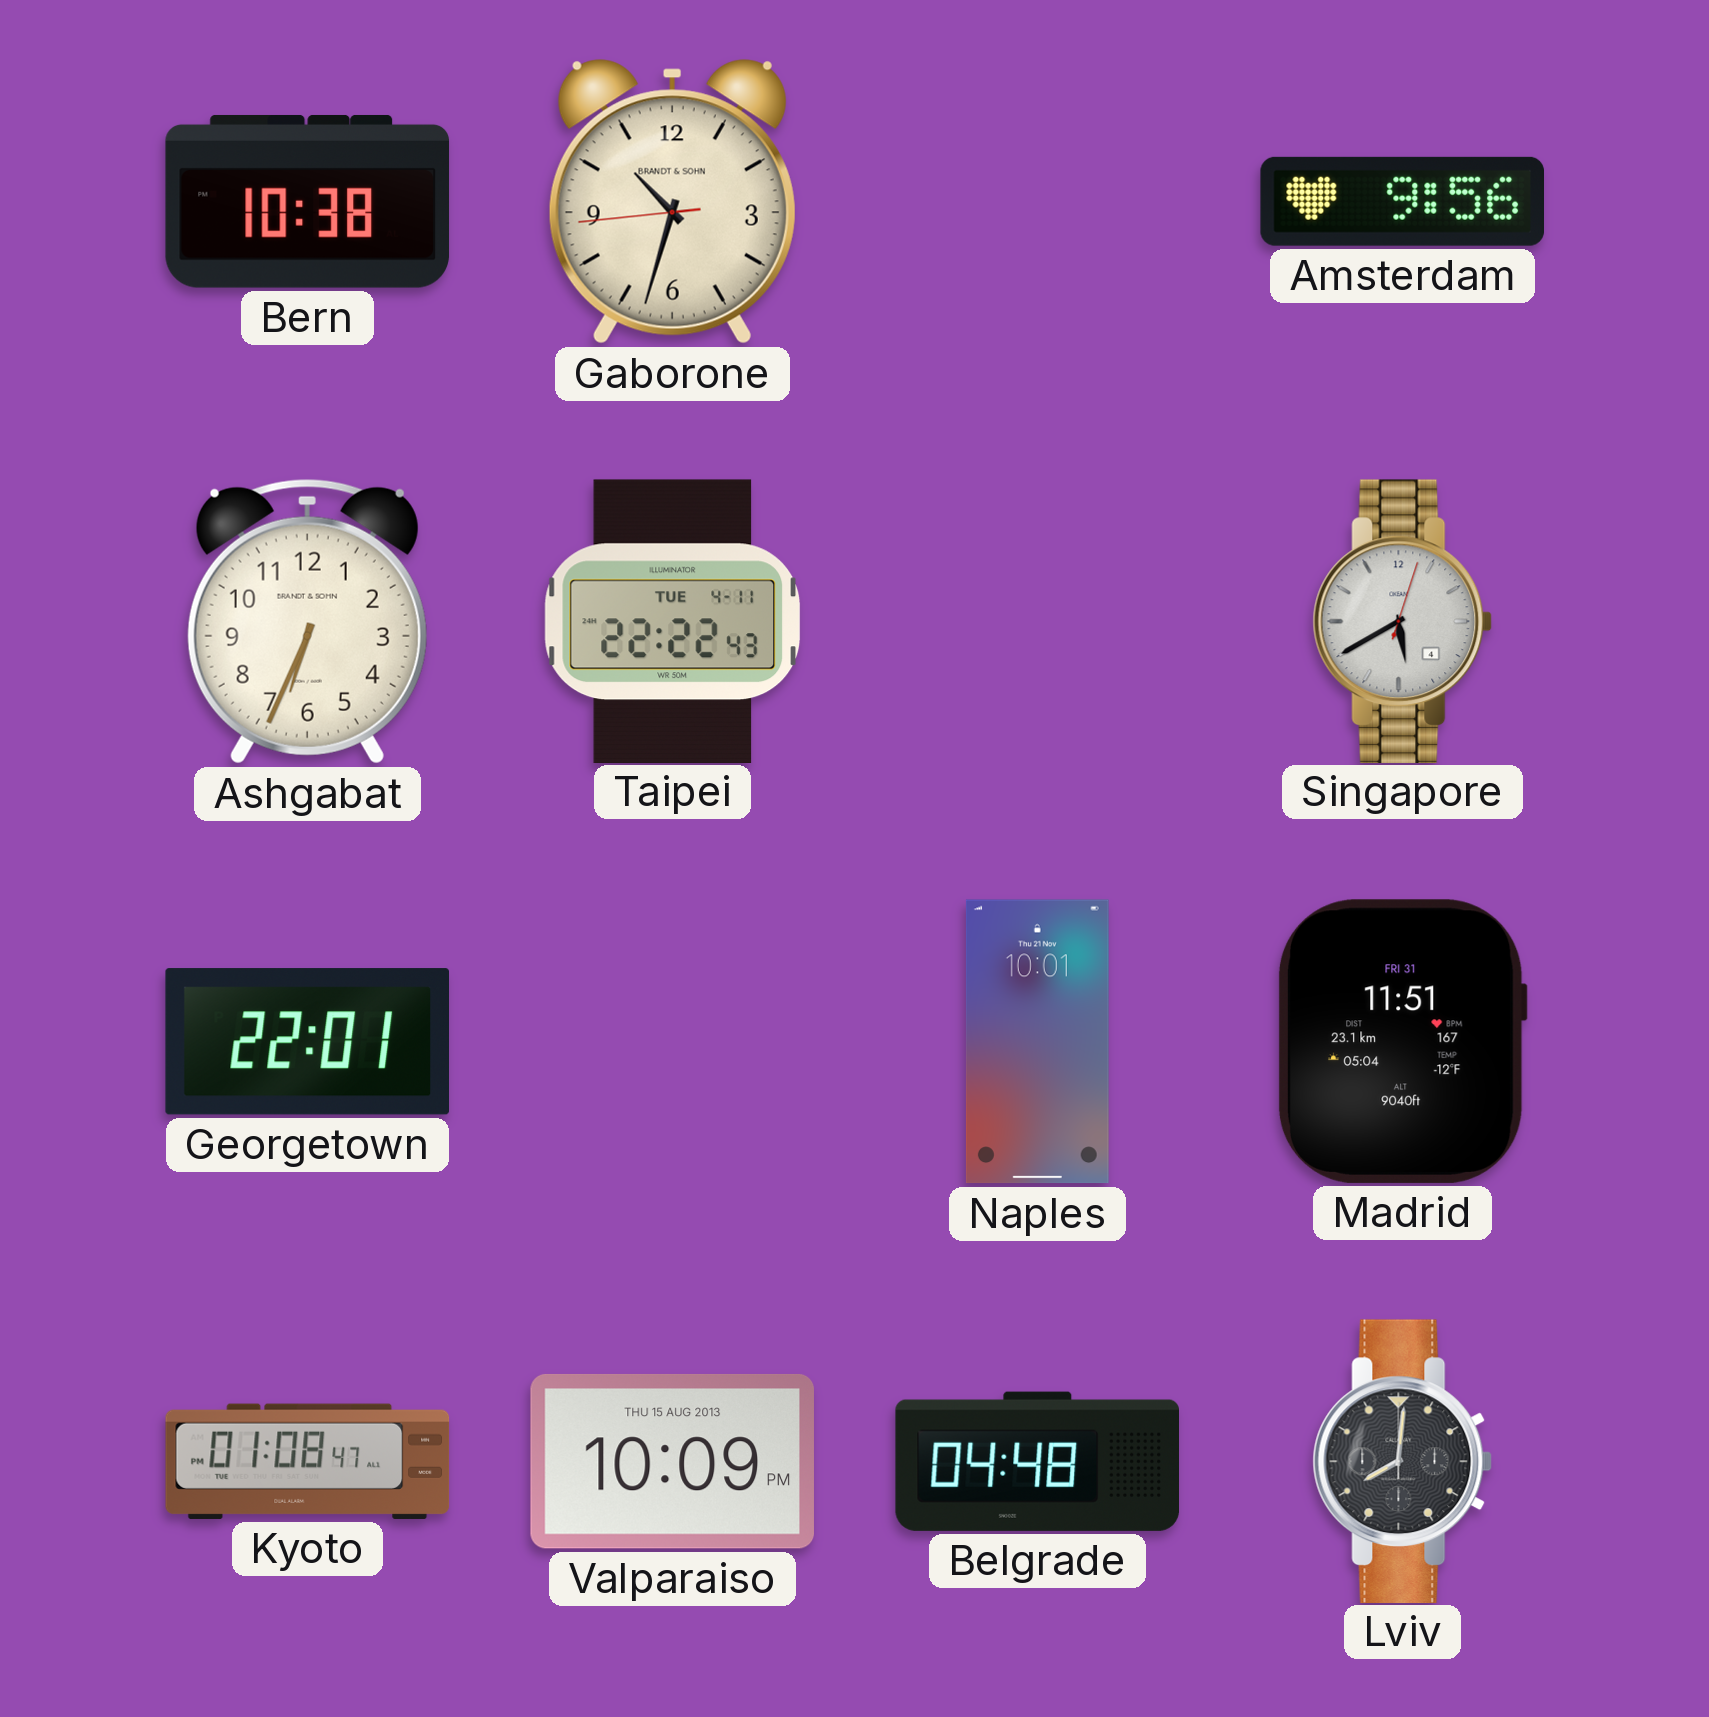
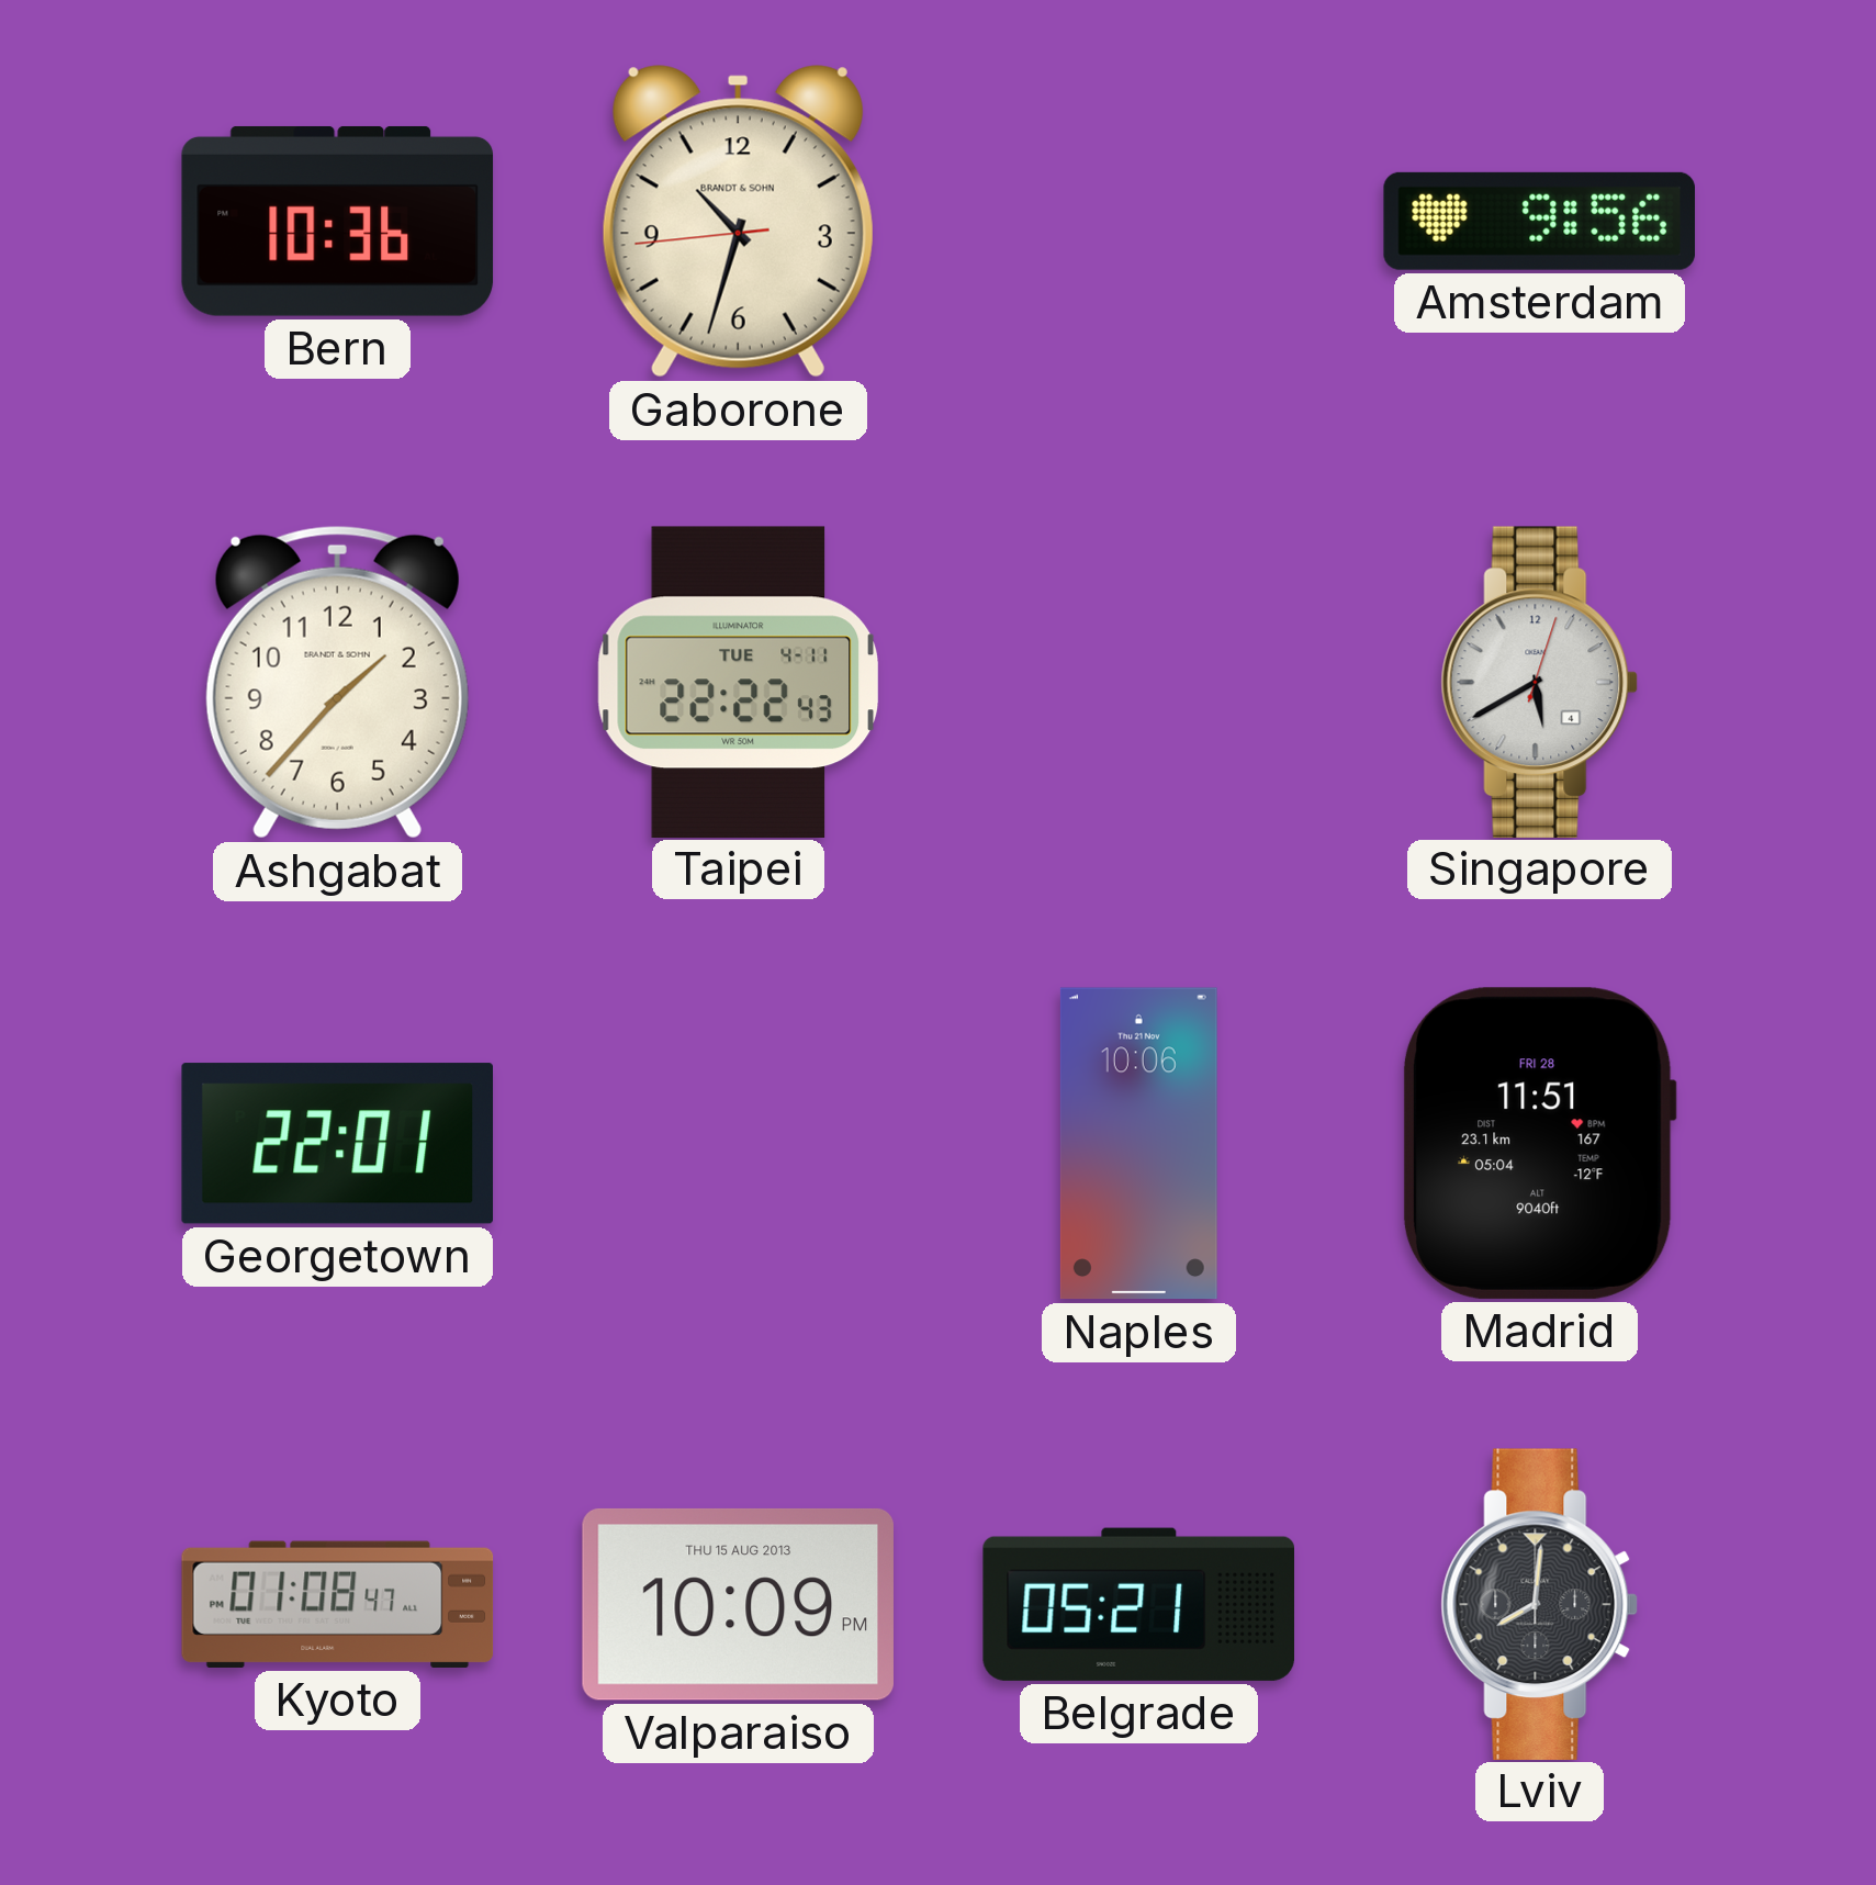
Bern: 10:38 -> 10:36
Ashgabat: 6:34 -> 1:37
Naples: 10:01 -> 10:06
Madrid date: FRI 31 -> FRI 28
Belgrade: 04:48 -> 05:21
